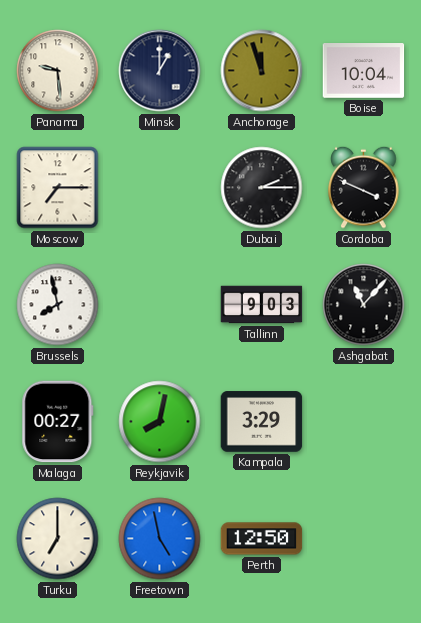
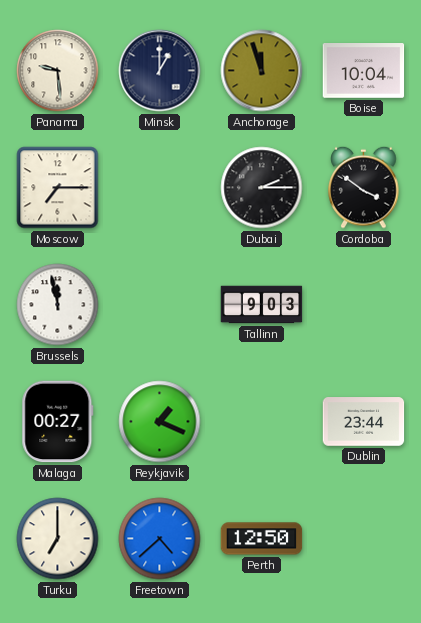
Cordoba: 3:49 -> 3:51
Brussels: 7:58 -> 11:58
Ashgabat: 11:07 -> none
Reykjavik: 8:02 -> 1:19
Kampala: 3:29 -> none
Dublin: none -> 23:44
Freetown: 4:58 -> 4:38
